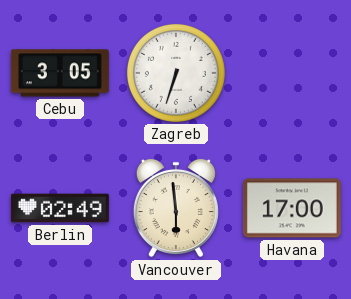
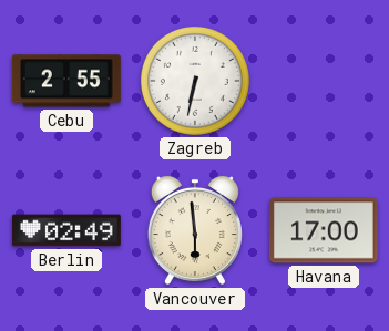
Cebu: 3:05 -> 2:55
Zagreb: 6:33 -> 6:32
